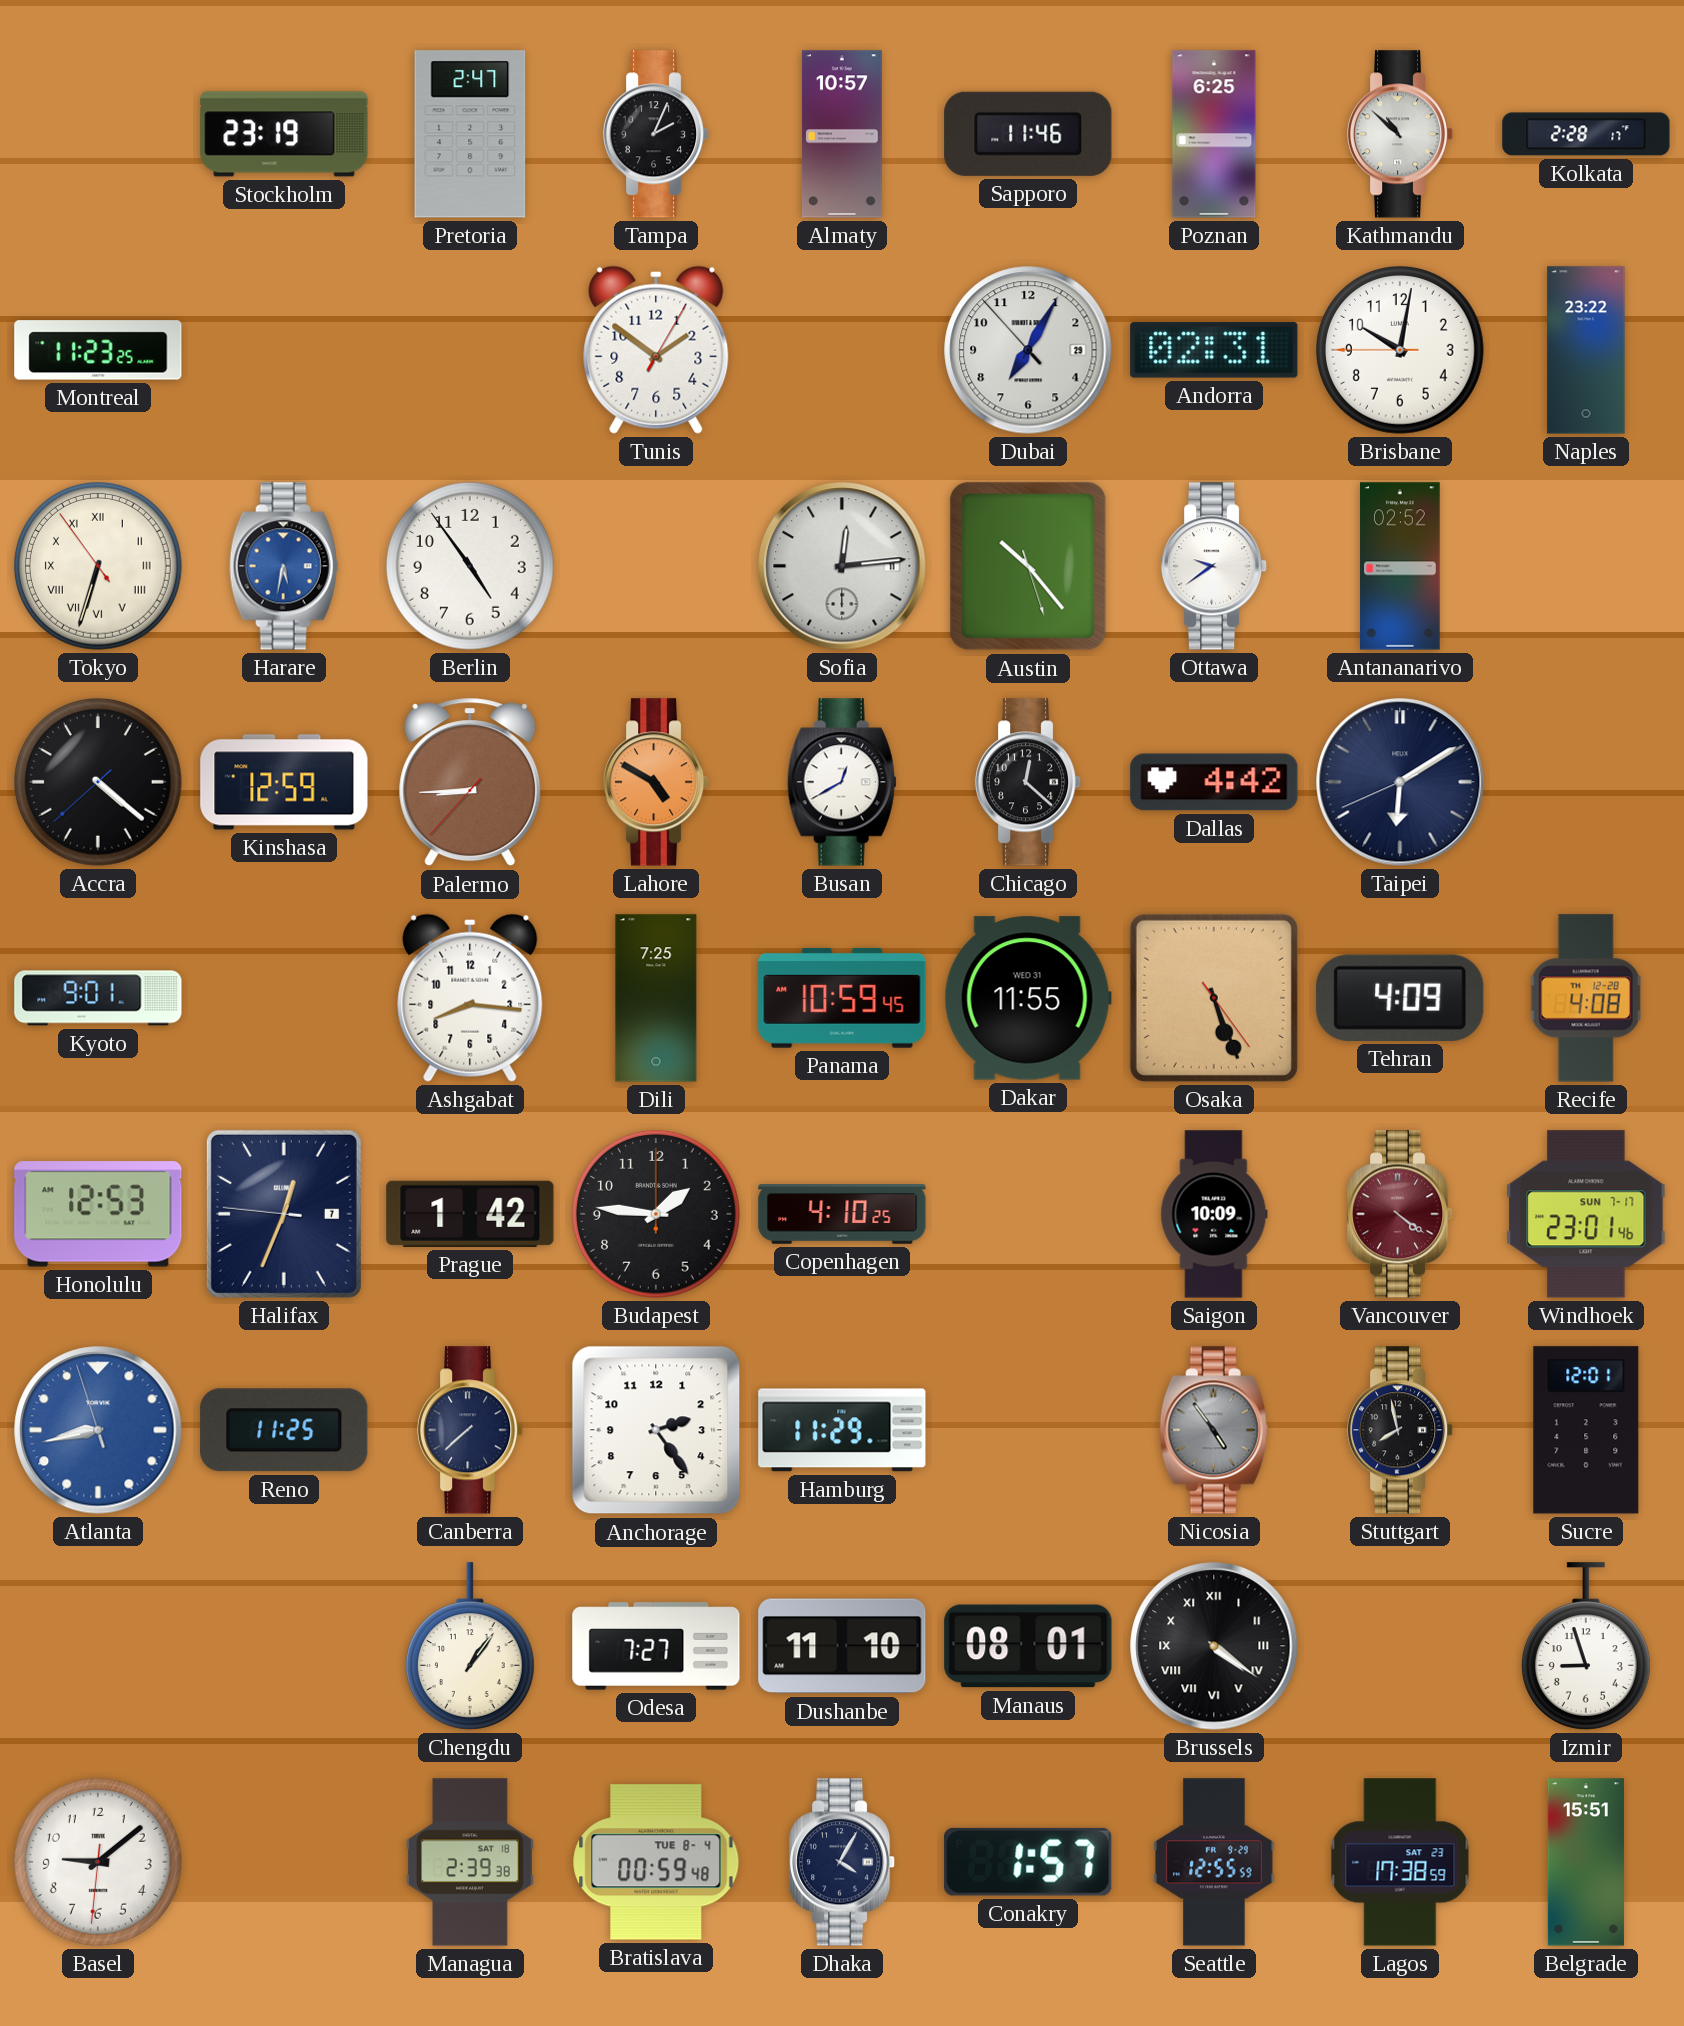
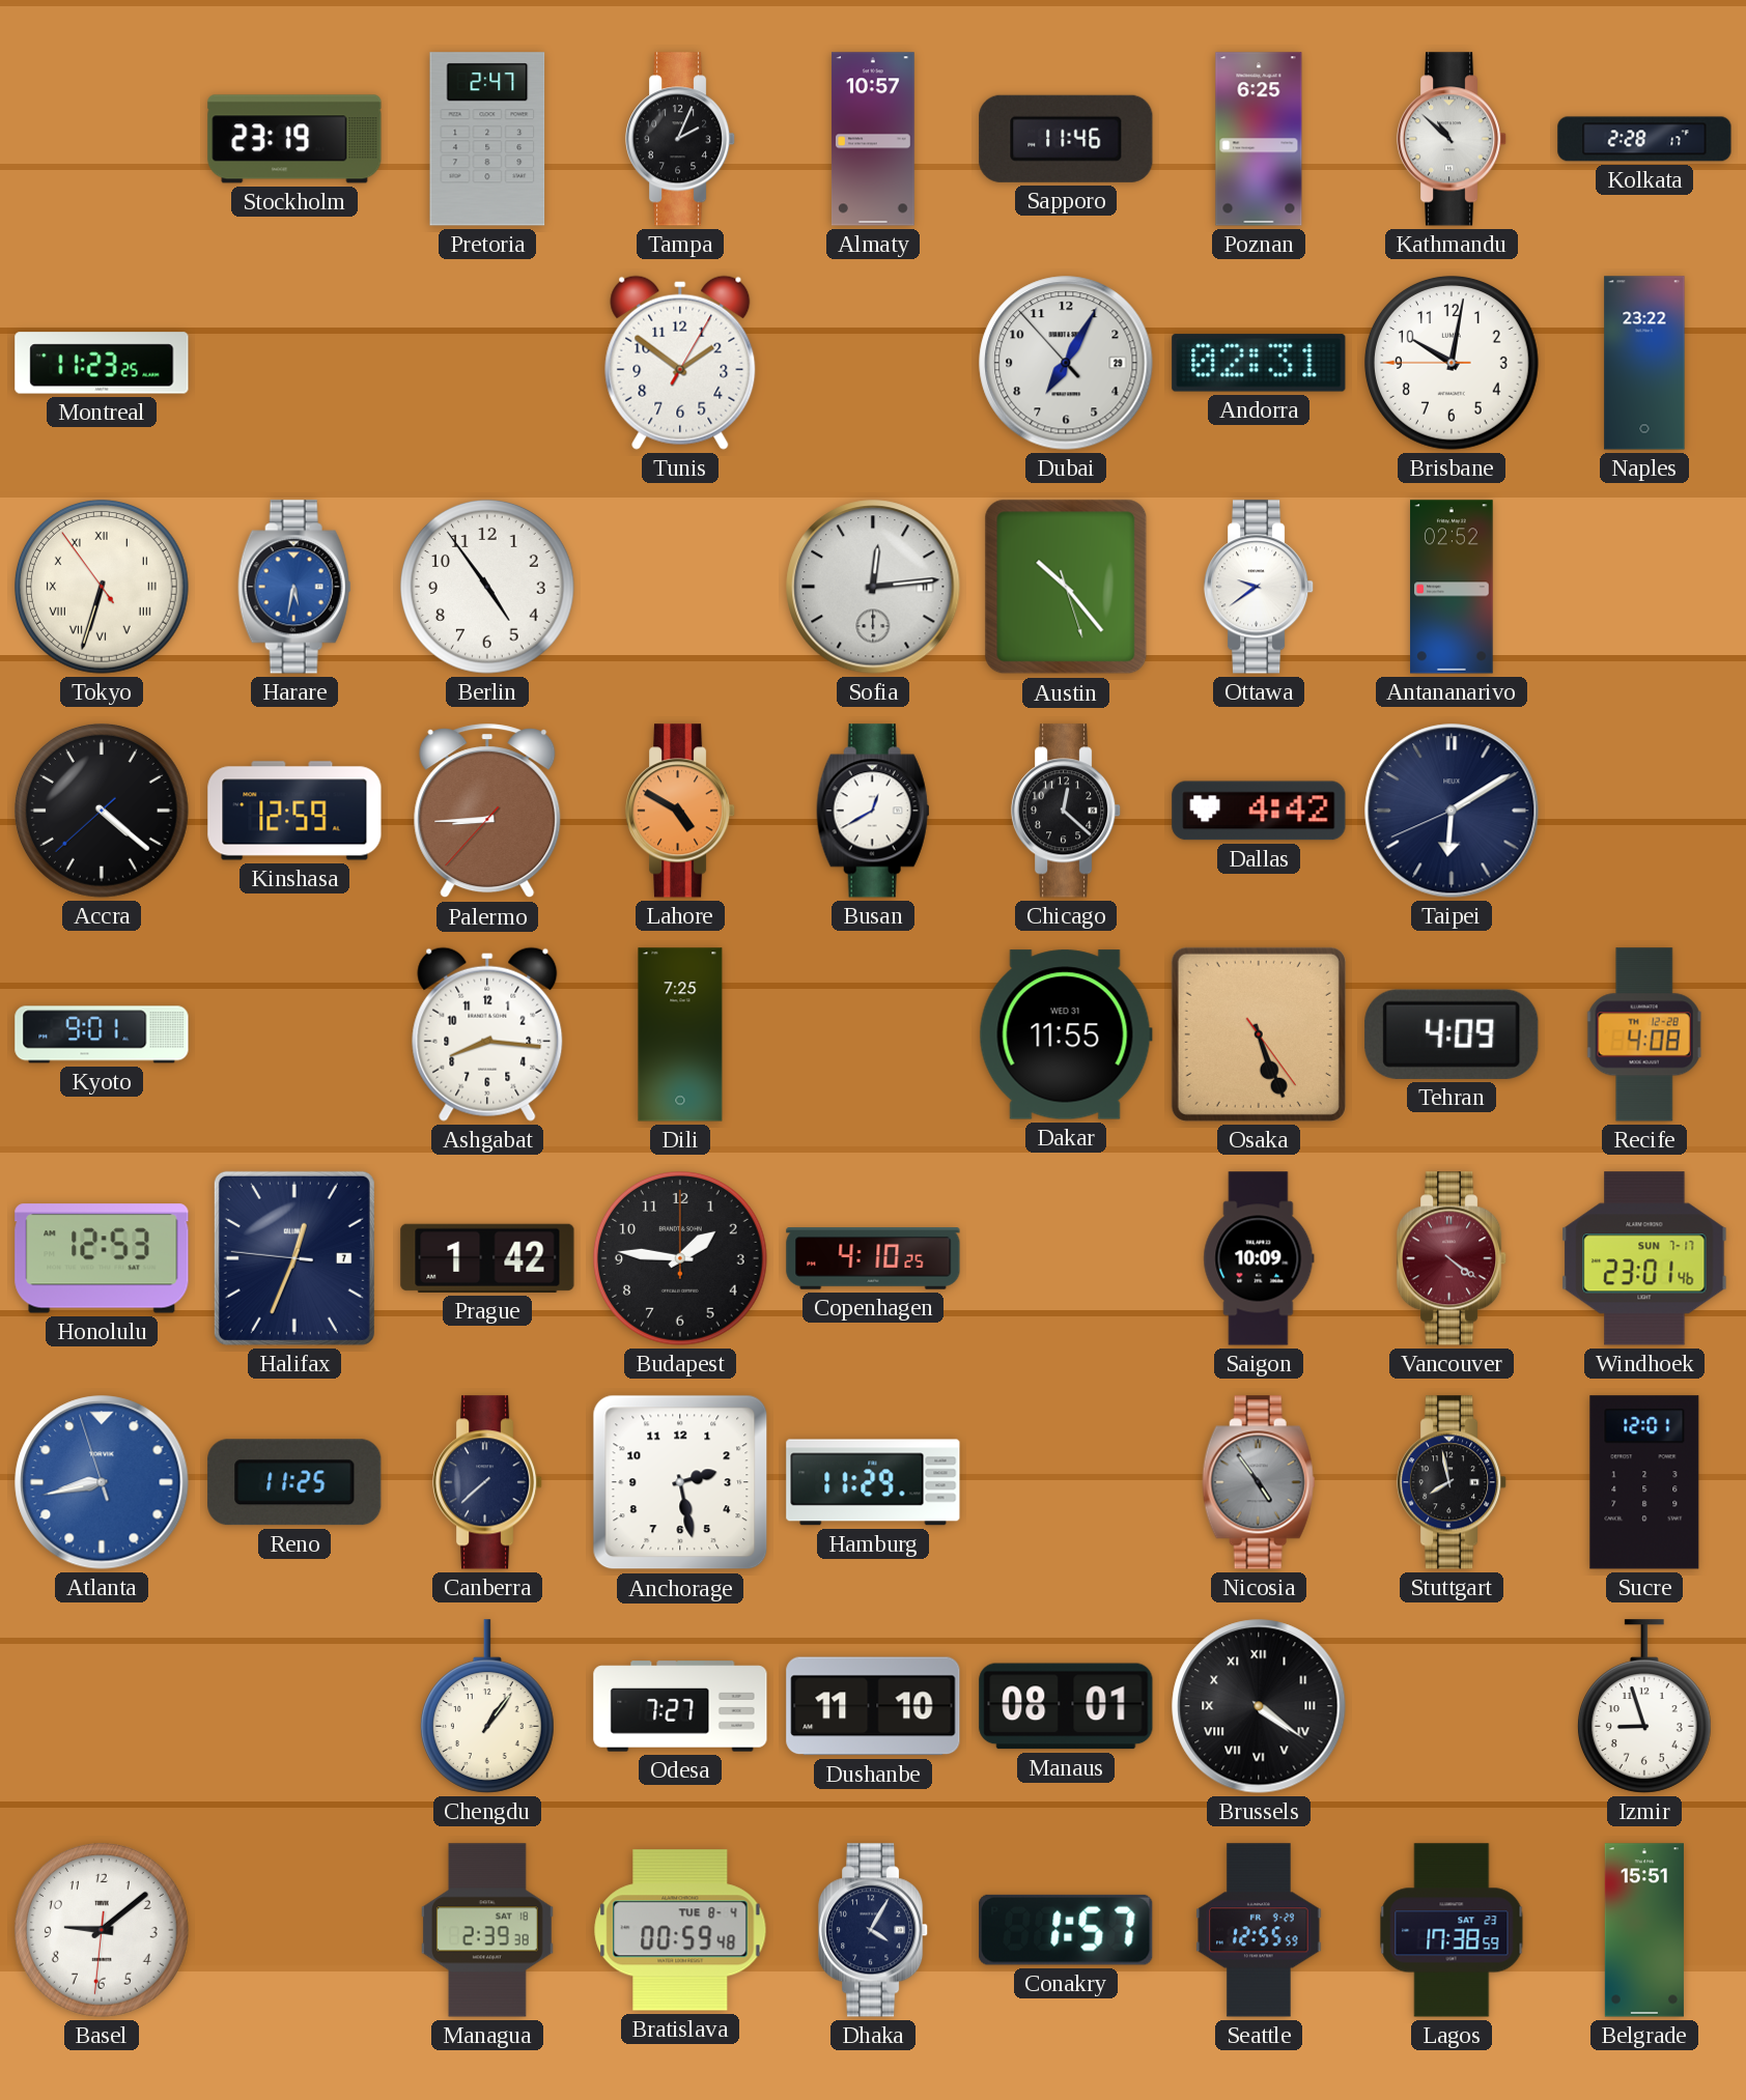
Panama: 10:59 -> none
Anchorage: 2:24 -> 2:28
